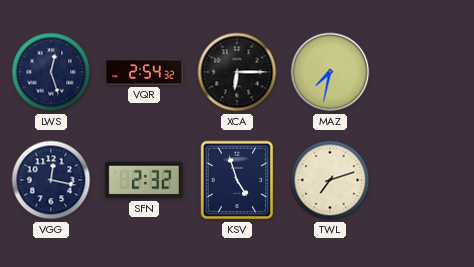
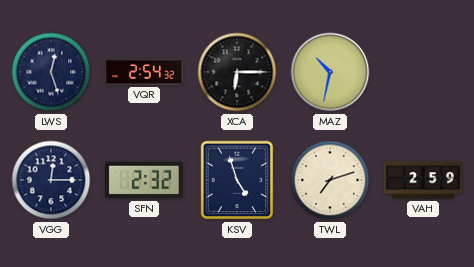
MAZ: 7:32 -> 10:32
VGG: 12:17 -> 12:15
VAH: none -> 2:59
